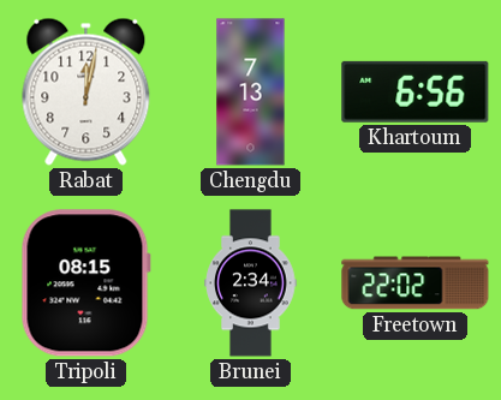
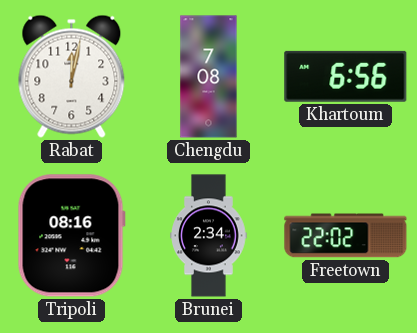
Chengdu: 7:13 -> 7:08
Tripoli: 08:15 -> 08:16
